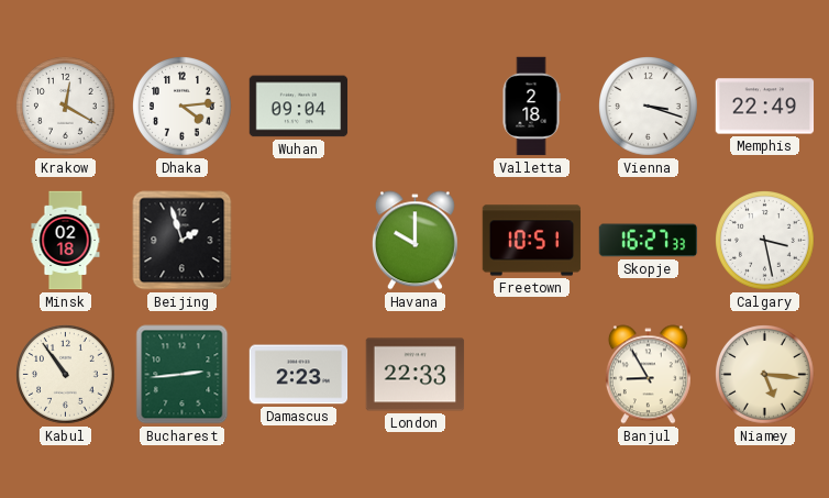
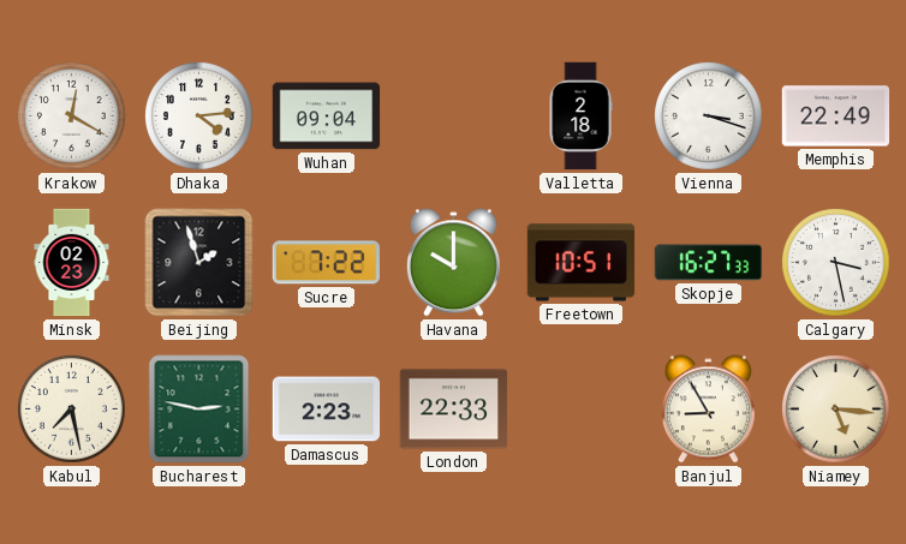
Minsk: 02:18 -> 02:23
Sucre: none -> 7:22
Kabul: 10:54 -> 7:28
Bucharest: 2:44 -> 2:47
